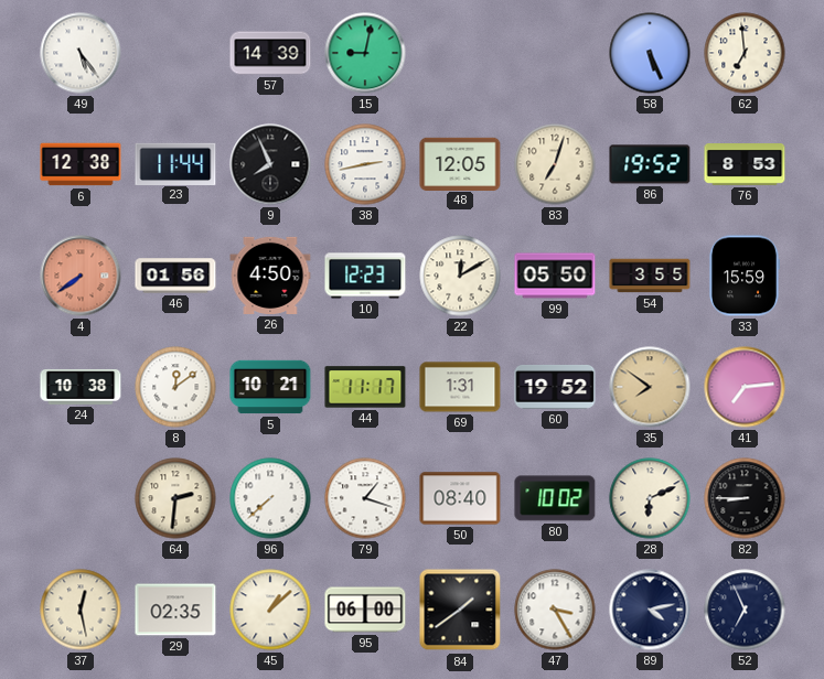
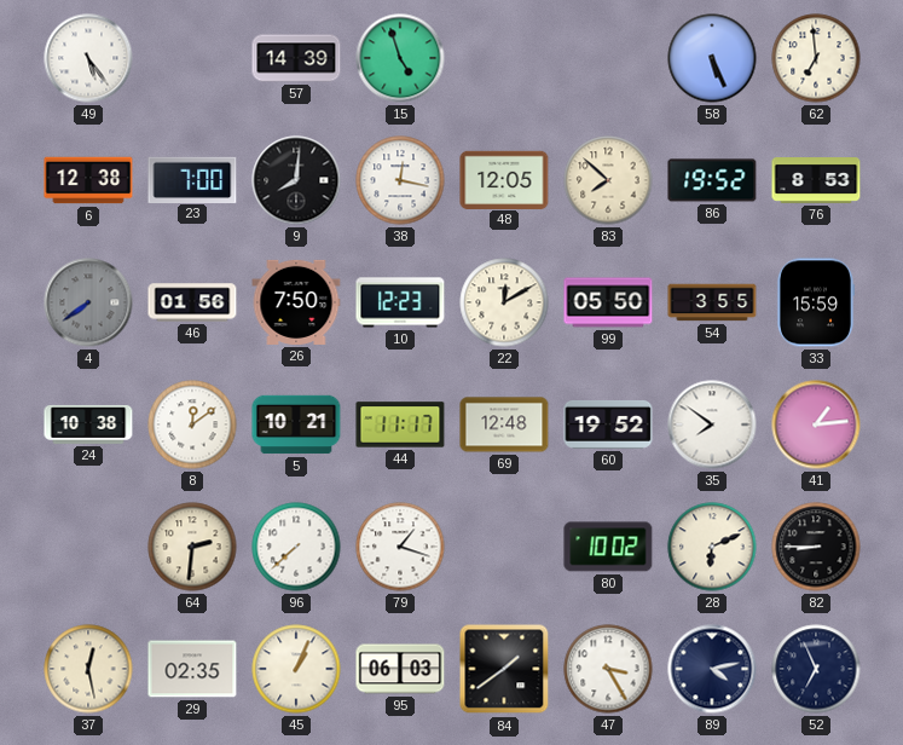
15: 9:02 -> 4:57
23: 11:44 -> 7:00
9: 7:56 -> 8:01
38: 2:43 -> 12:17
83: 7:03 -> 7:52
4 dial: salmon -> grey
26: 4:50 -> 7:50
69: 1:31 -> 12:48
35 dial: champagne -> white
41: 7:14 -> 1:14
50: 08:40 -> none
45: 1:08 -> 1:04
95: 06:00 -> 06:03
